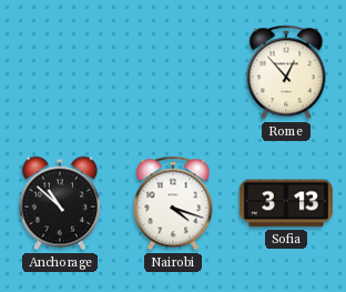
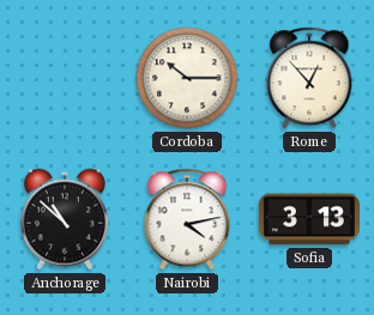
Cordoba: none -> 10:15
Nairobi: 4:18 -> 4:13
